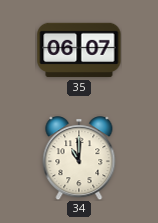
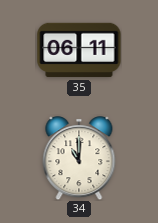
35: 06:07 -> 06:11
